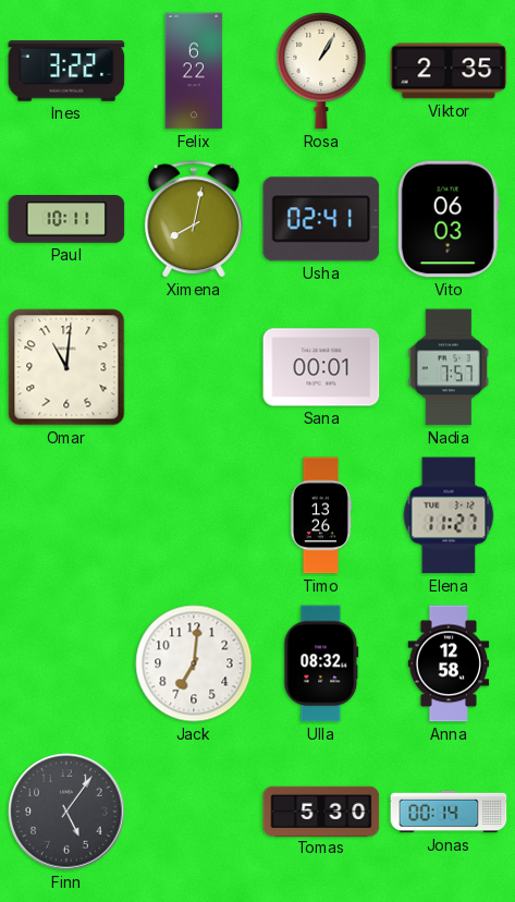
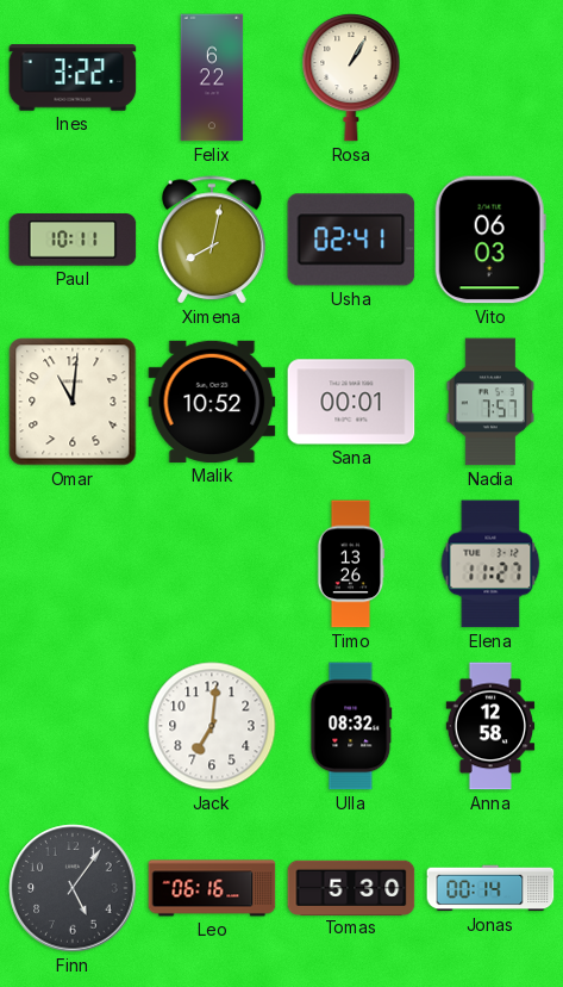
Viktor: 2:35 -> none
Malik: none -> 10:52
Leo: none -> 06:16
